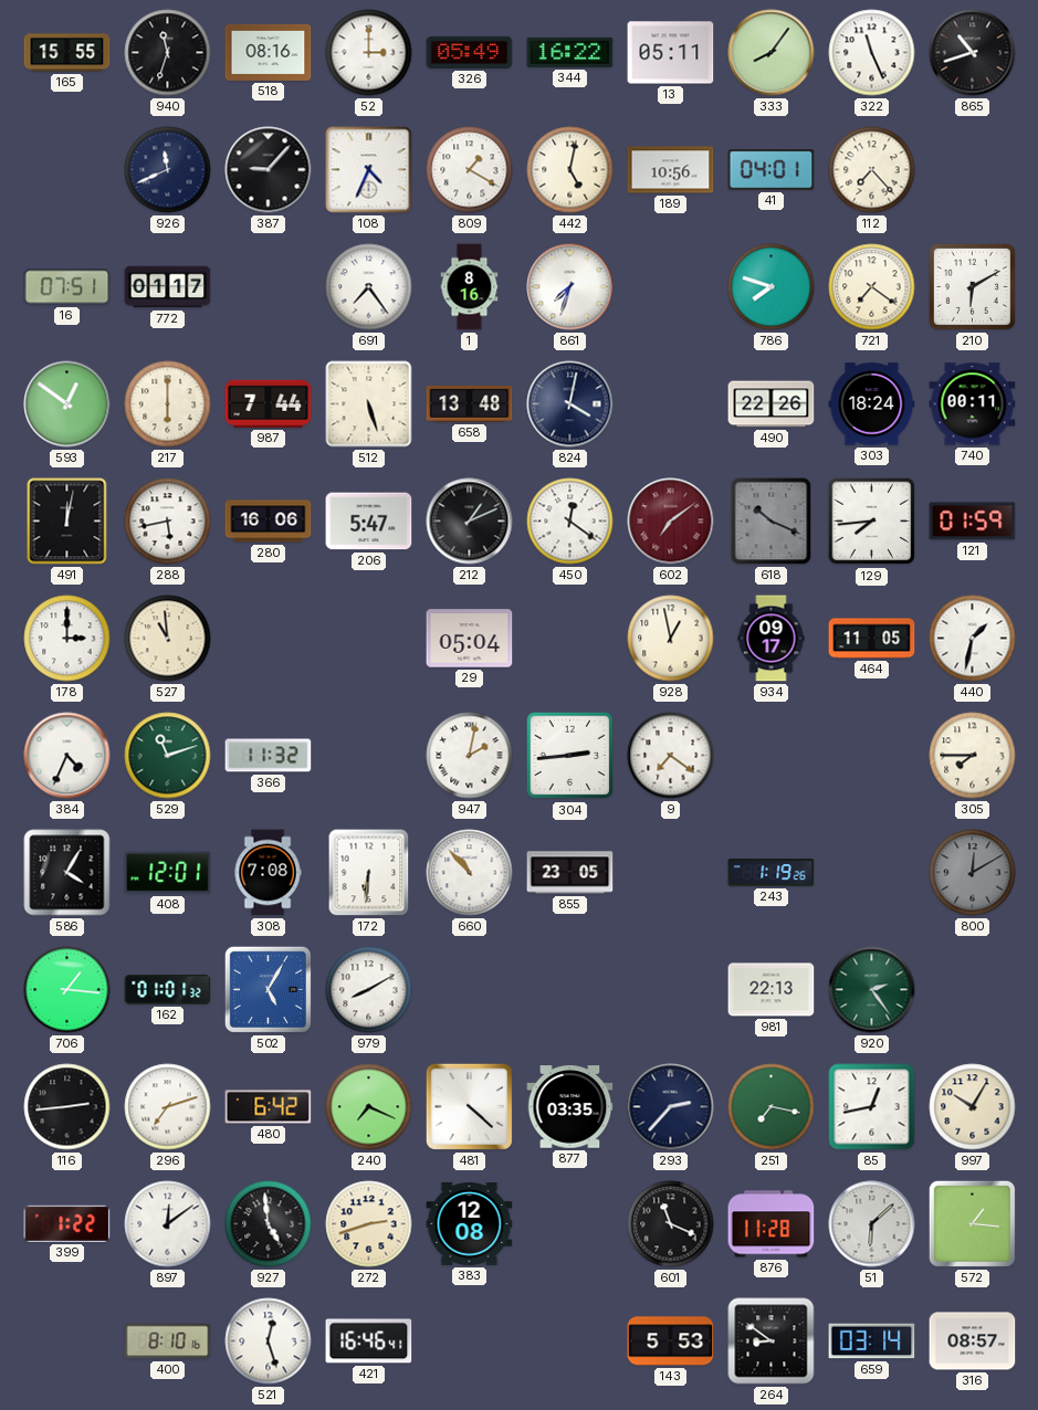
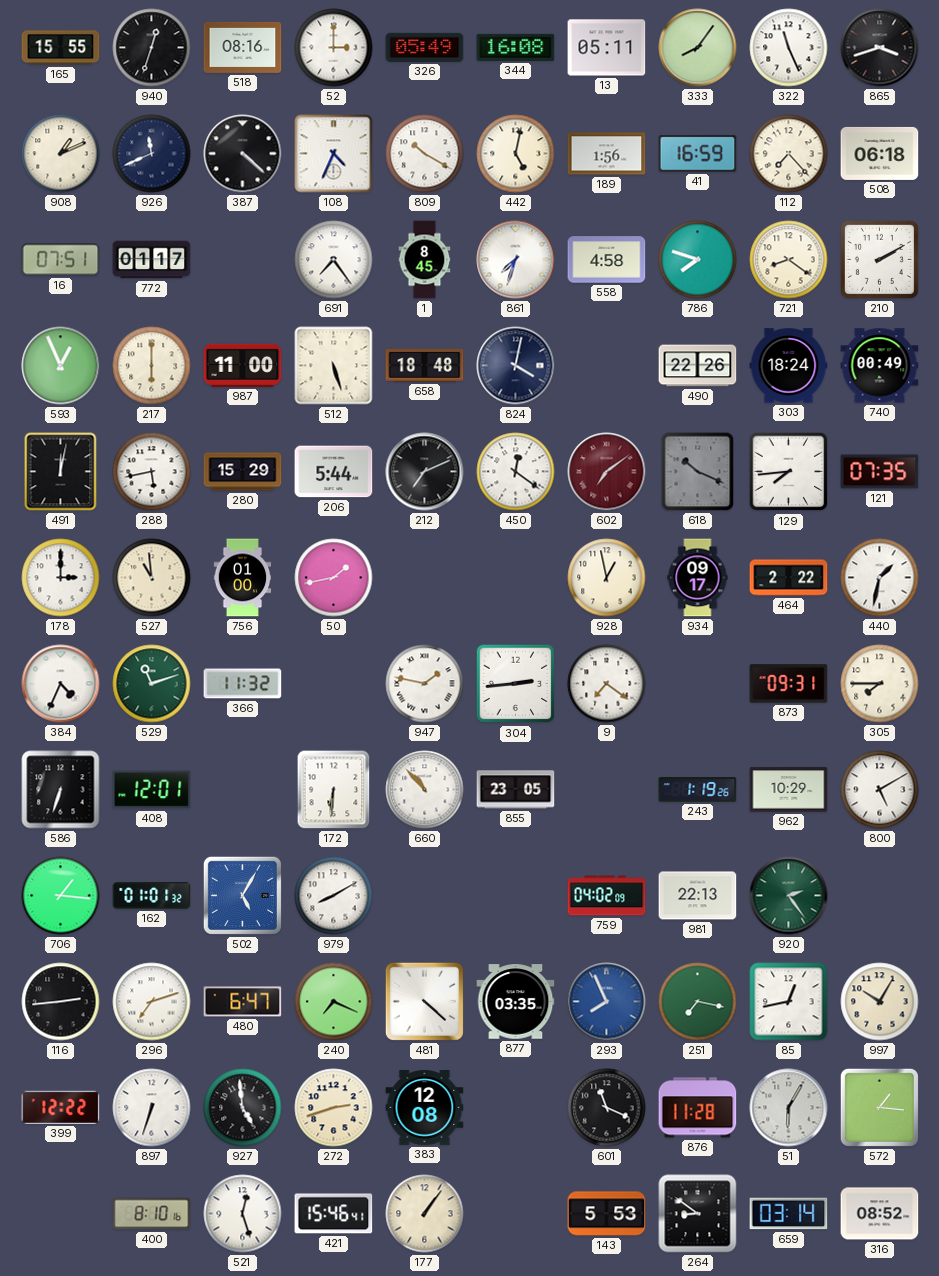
940: 11:33 -> 12:33
344: 16:22 -> 16:08
865: 10:42 -> 3:42
908: none -> 1:11
387: 9:07 -> 4:22
809: 1:20 -> 10:20
189: 10:56 -> 1:56
41: 04:01 -> 16:59
508: none -> 06:18
1: 8:16 -> 8:45
558: none -> 4:58
721: 7:21 -> 8:21
210: 6:10 -> 2:10
593: 12:51 -> 12:56
987: 7:44 -> 11:00
658: 13:48 -> 18:48
740: 00:11 -> 00:49
280: 16:06 -> 15:29
206: 5:47 -> 5:44
212: 1:11 -> 7:11
121: 01:59 -> 07:35
756: none -> 01:00
50: none -> 1:43
29: 05:04 -> none
464: 11:05 -> 2:22
947: 2:02 -> 1:47
873: none -> 09:31
586: 4:05 -> 6:33
308: 7:08 -> none
962: none -> 10:29
800: 12:10 -> 5:10
800 dial: grey -> white
759: none -> 04:02
480: 6:42 -> 6:47
293: 2:37 -> 7:56
293 dial: navy -> blue
399: 1:22 -> 12:22
897: 12:09 -> 6:33
51: 6:08 -> 6:05
421: 16:46 -> 15:46
177: none -> 1:06
316: 08:57 -> 08:52
